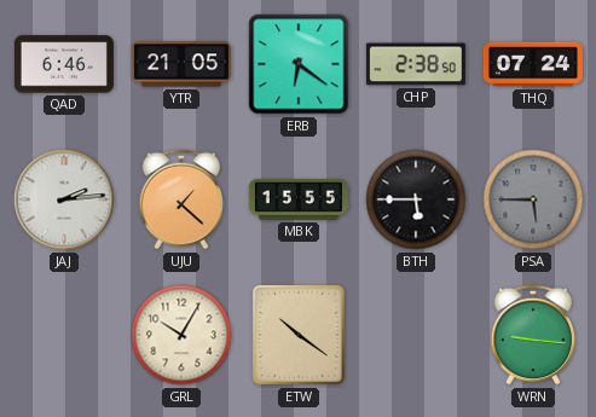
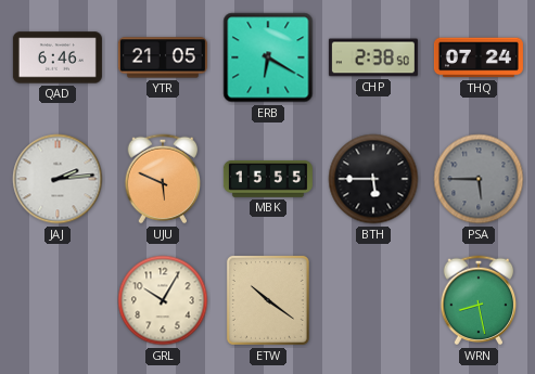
ERB: 6:21 -> 6:20
UJU: 1:22 -> 5:49
WRN: 9:16 -> 8:28
